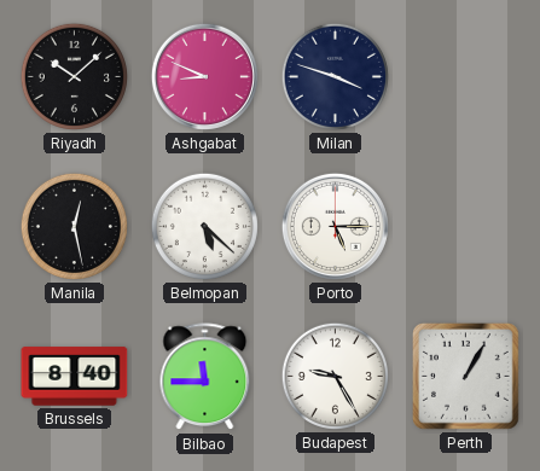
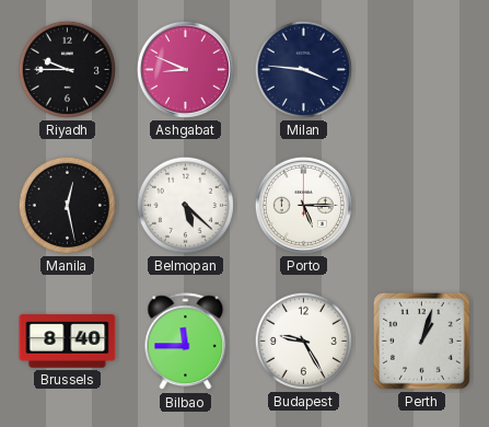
Riyadh: 10:08 -> 9:45
Milan: 3:48 -> 3:46
Perth: 1:05 -> 1:03
